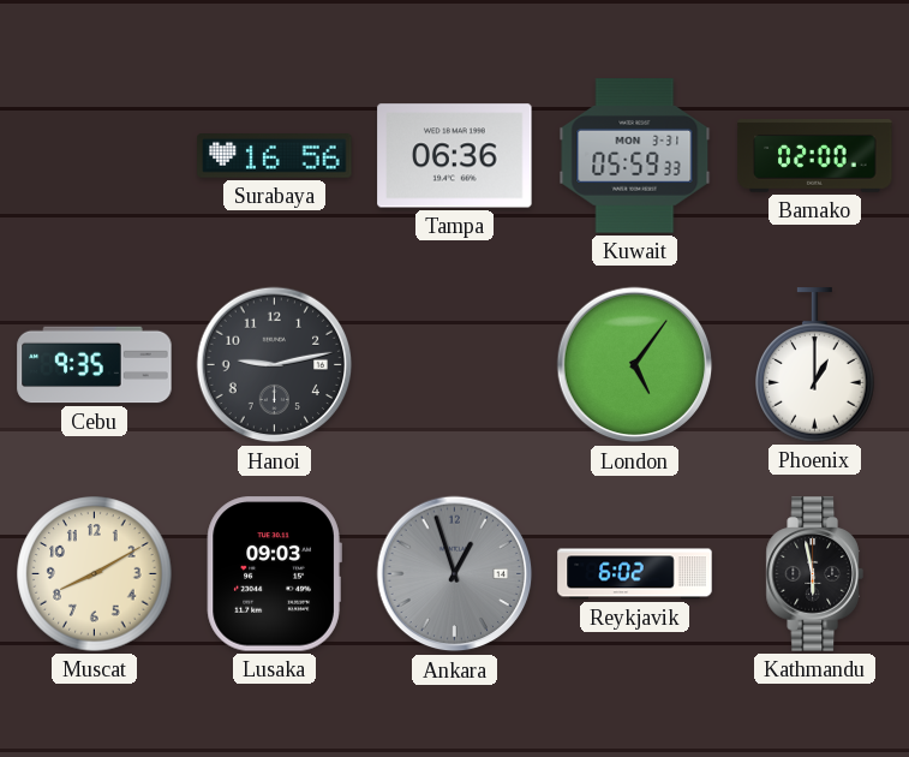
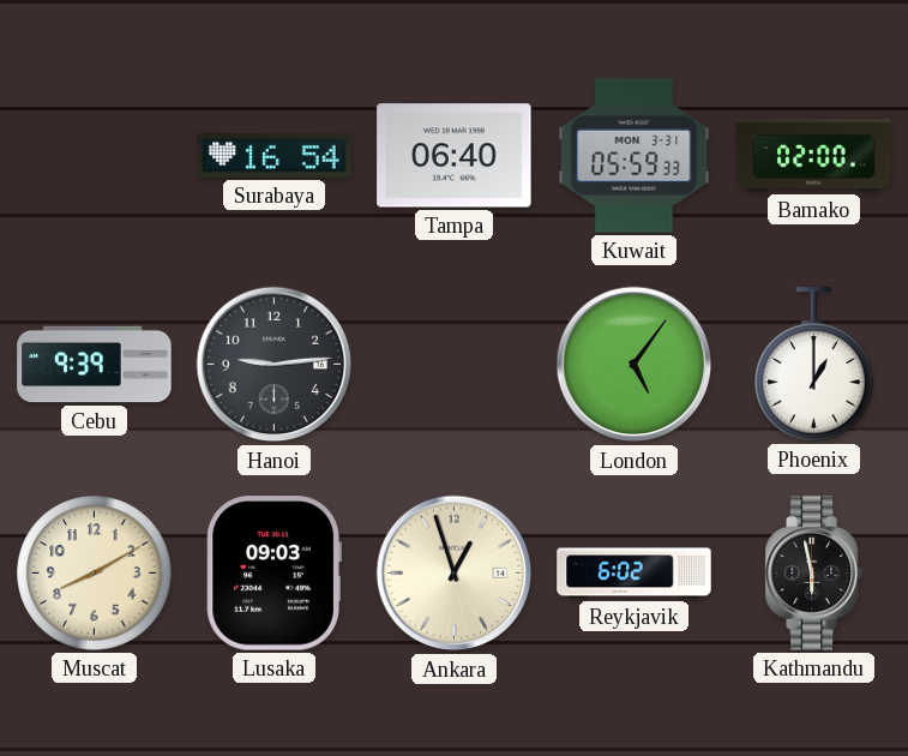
Surabaya: 16:56 -> 16:54
Tampa: 06:36 -> 06:40
Cebu: 9:35 -> 9:39
Hanoi: 9:13 -> 9:14
Ankara dial: grey -> cream
